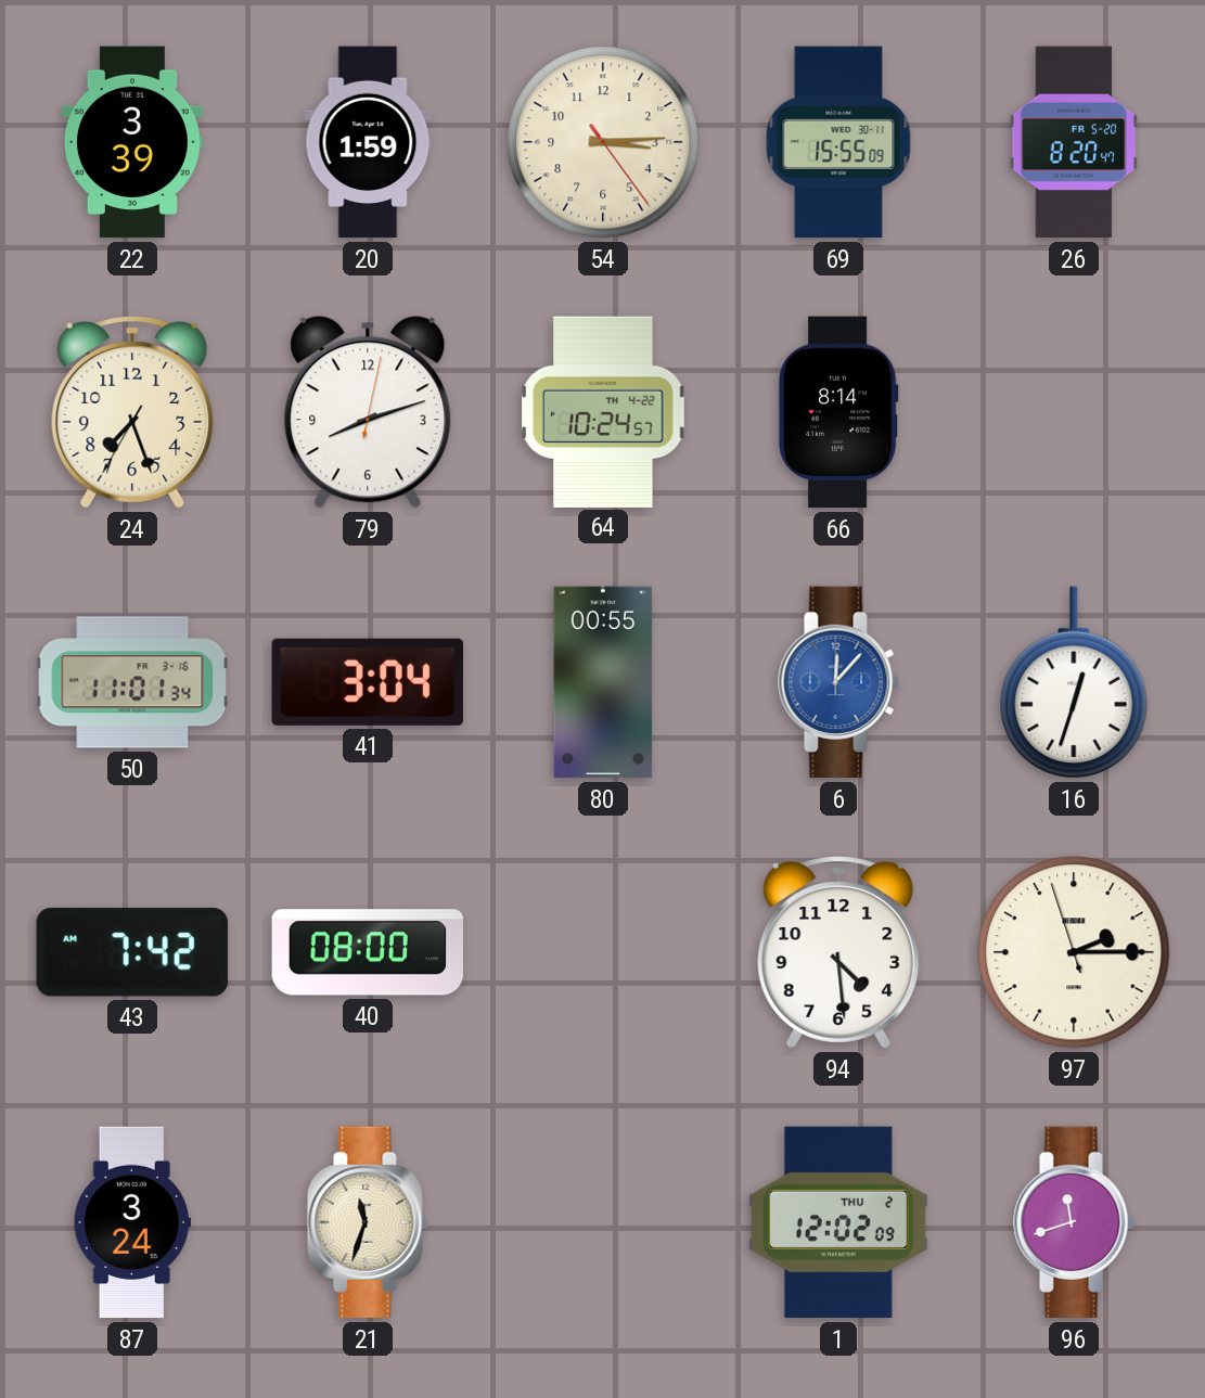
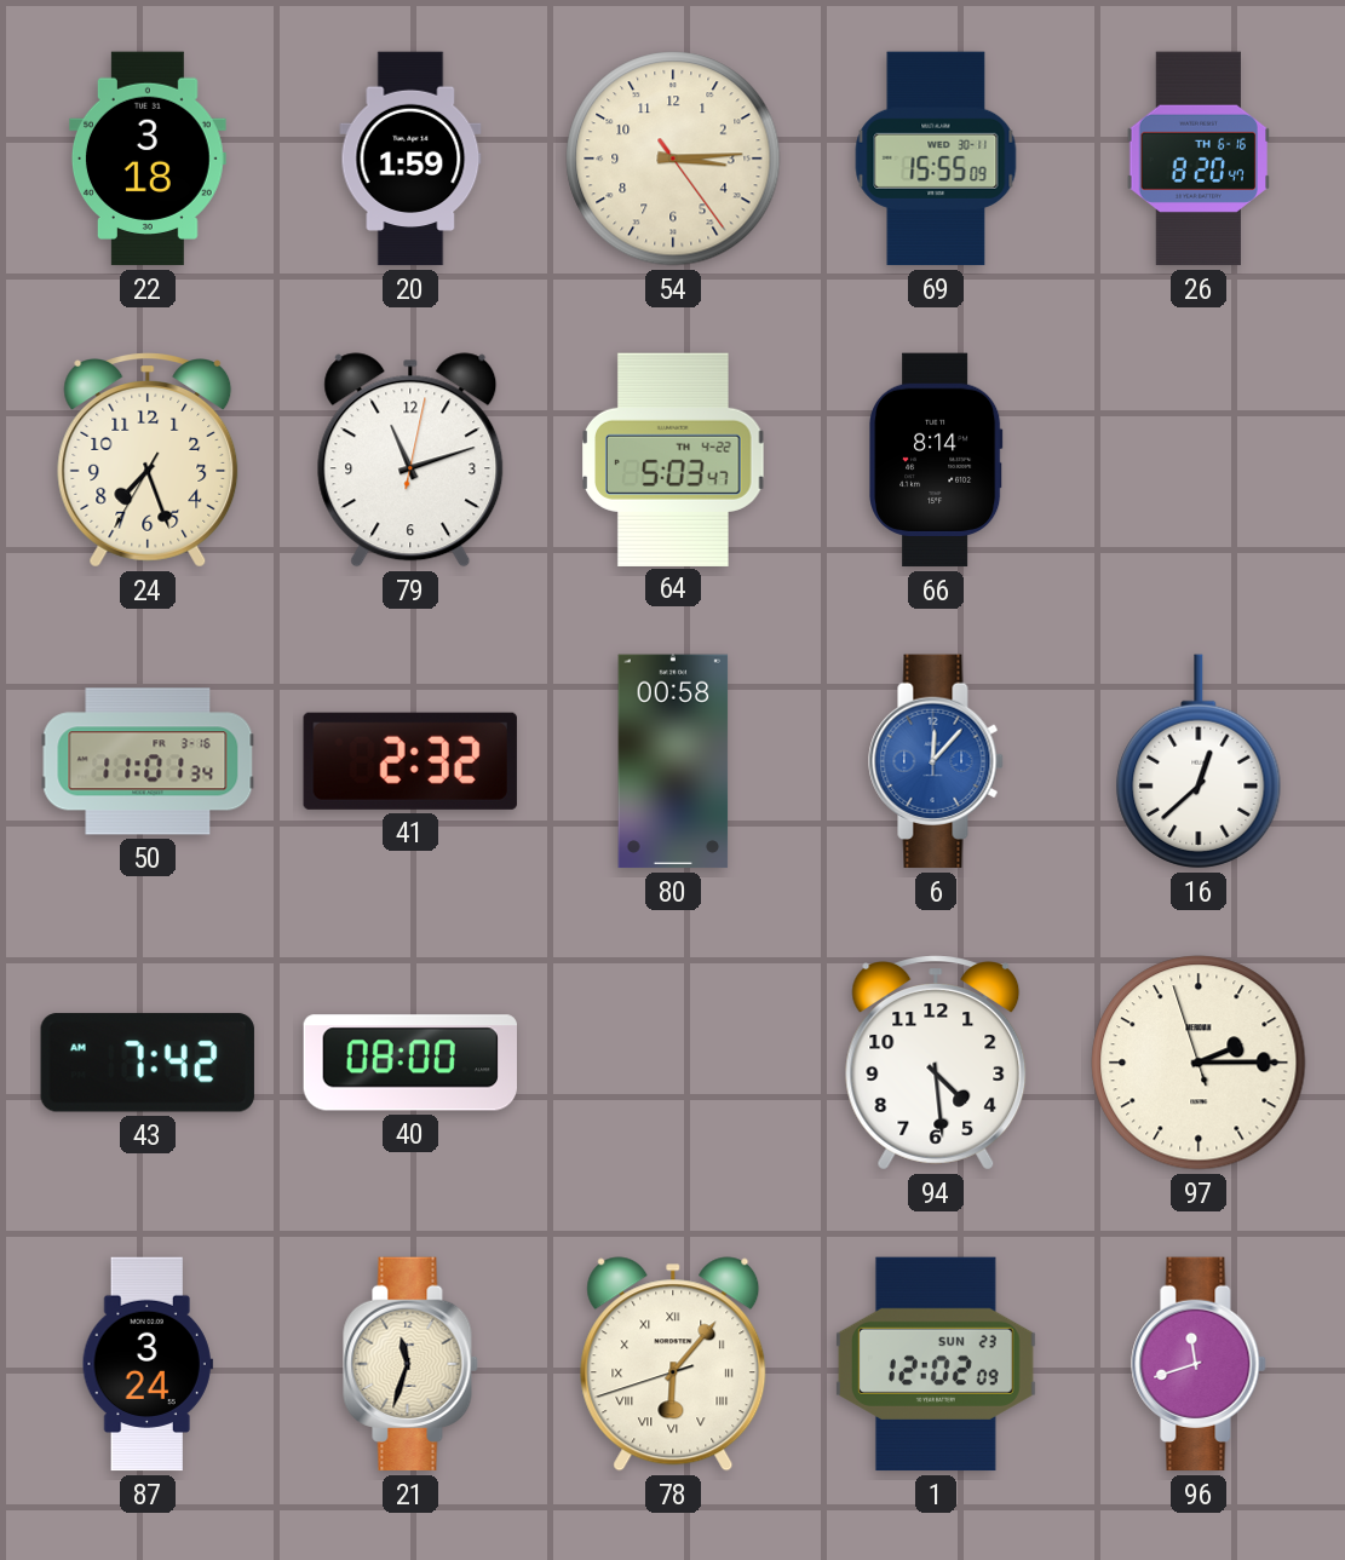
22: 3:39 -> 3:18
26 date: FR 5-20 -> TH 6-16
79: 8:12 -> 11:12
64: 10:24 -> 5:03
41: 3:04 -> 2:32
80: 00:55 -> 00:58
16: 12:33 -> 12:38
78: none -> 6:06
1 date: THU 2 -> SUN 23
